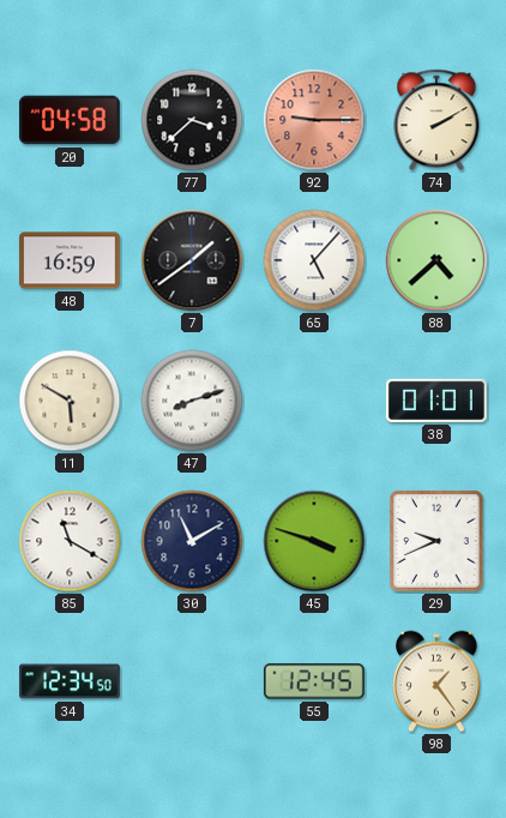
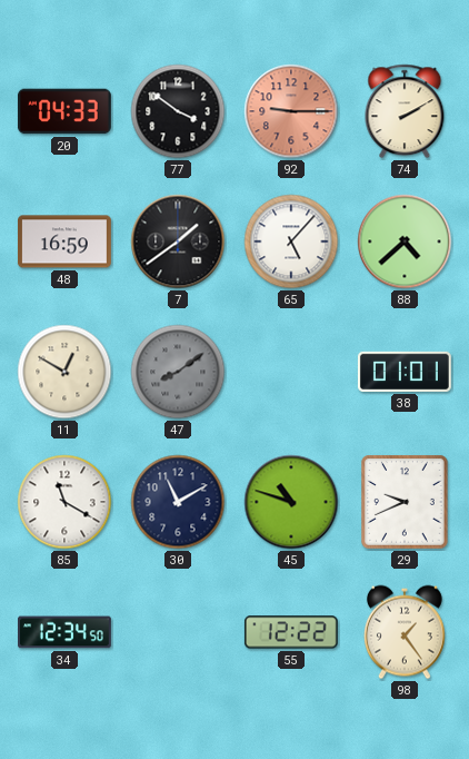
20: 04:58 -> 04:33
77: 3:38 -> 3:51
11: 5:50 -> 12:50
47: 8:12 -> 8:09
47 dial: white -> grey
45: 3:48 -> 10:48
55: 12:45 -> 12:22
